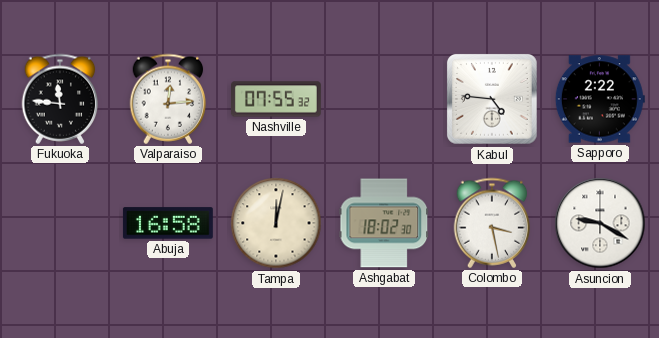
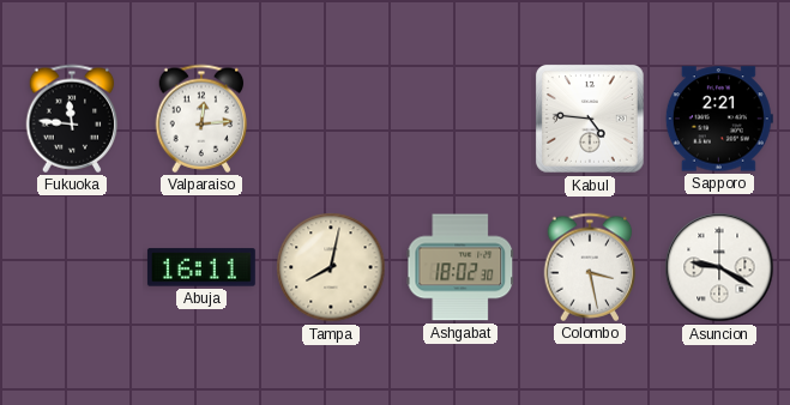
Nashville: 07:55 -> none
Sapporo: 2:22 -> 2:21
Abuja: 16:58 -> 16:11
Tampa: 12:02 -> 8:02
